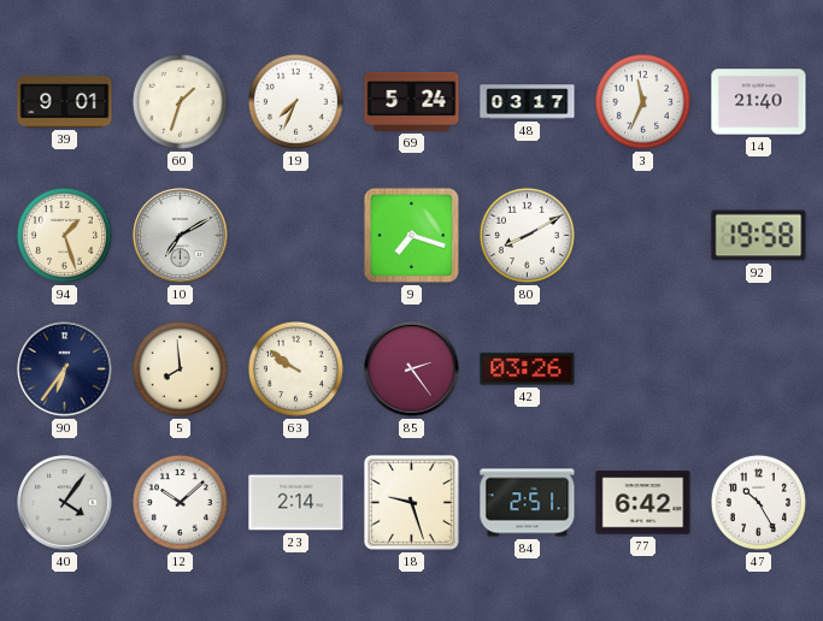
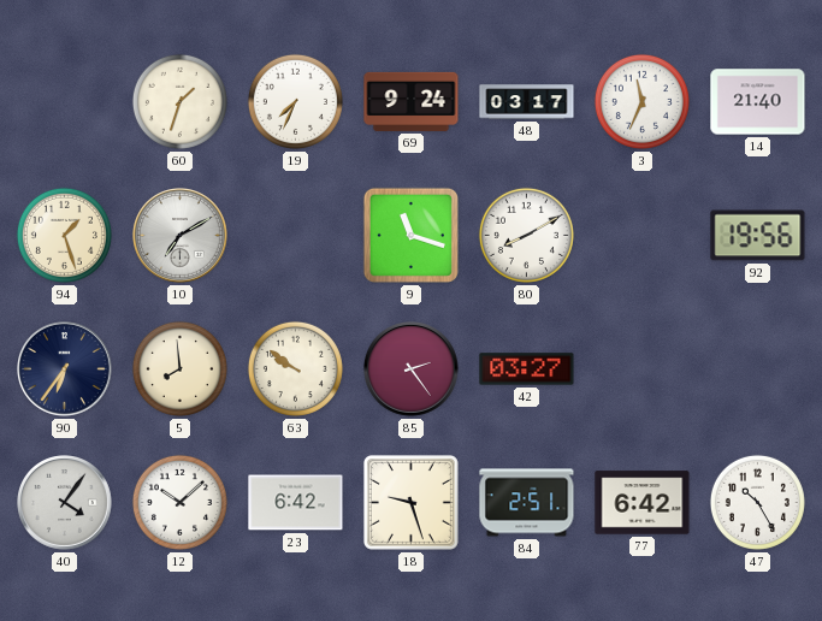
39: 9:01 -> none
69: 5:24 -> 9:24
9: 7:18 -> 11:18
92: 19:58 -> 19:56
42: 03:26 -> 03:27
23: 2:14 -> 6:42
